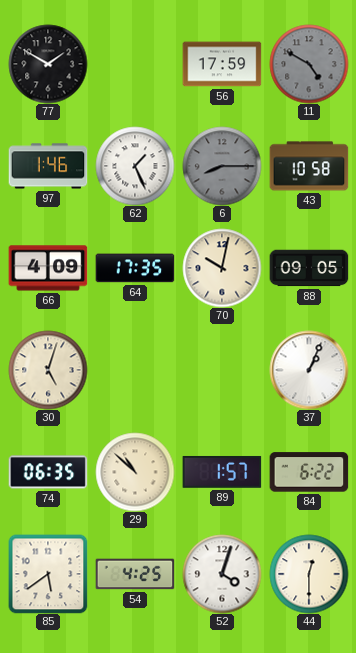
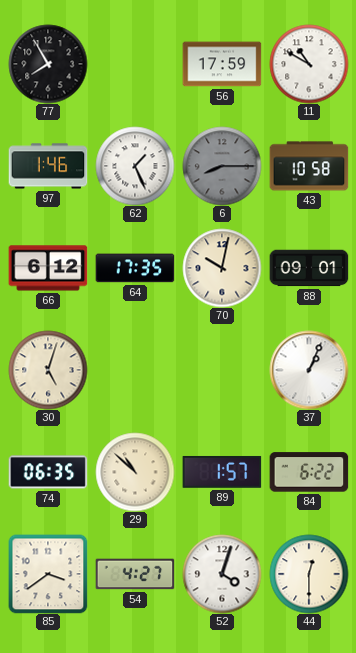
77: 1:50 -> 7:55
11: 4:50 -> 10:50
11 dial: grey -> white
66: 4:09 -> 6:12
88: 09:05 -> 09:01
85: 5:39 -> 3:39
54: 4:25 -> 4:27
